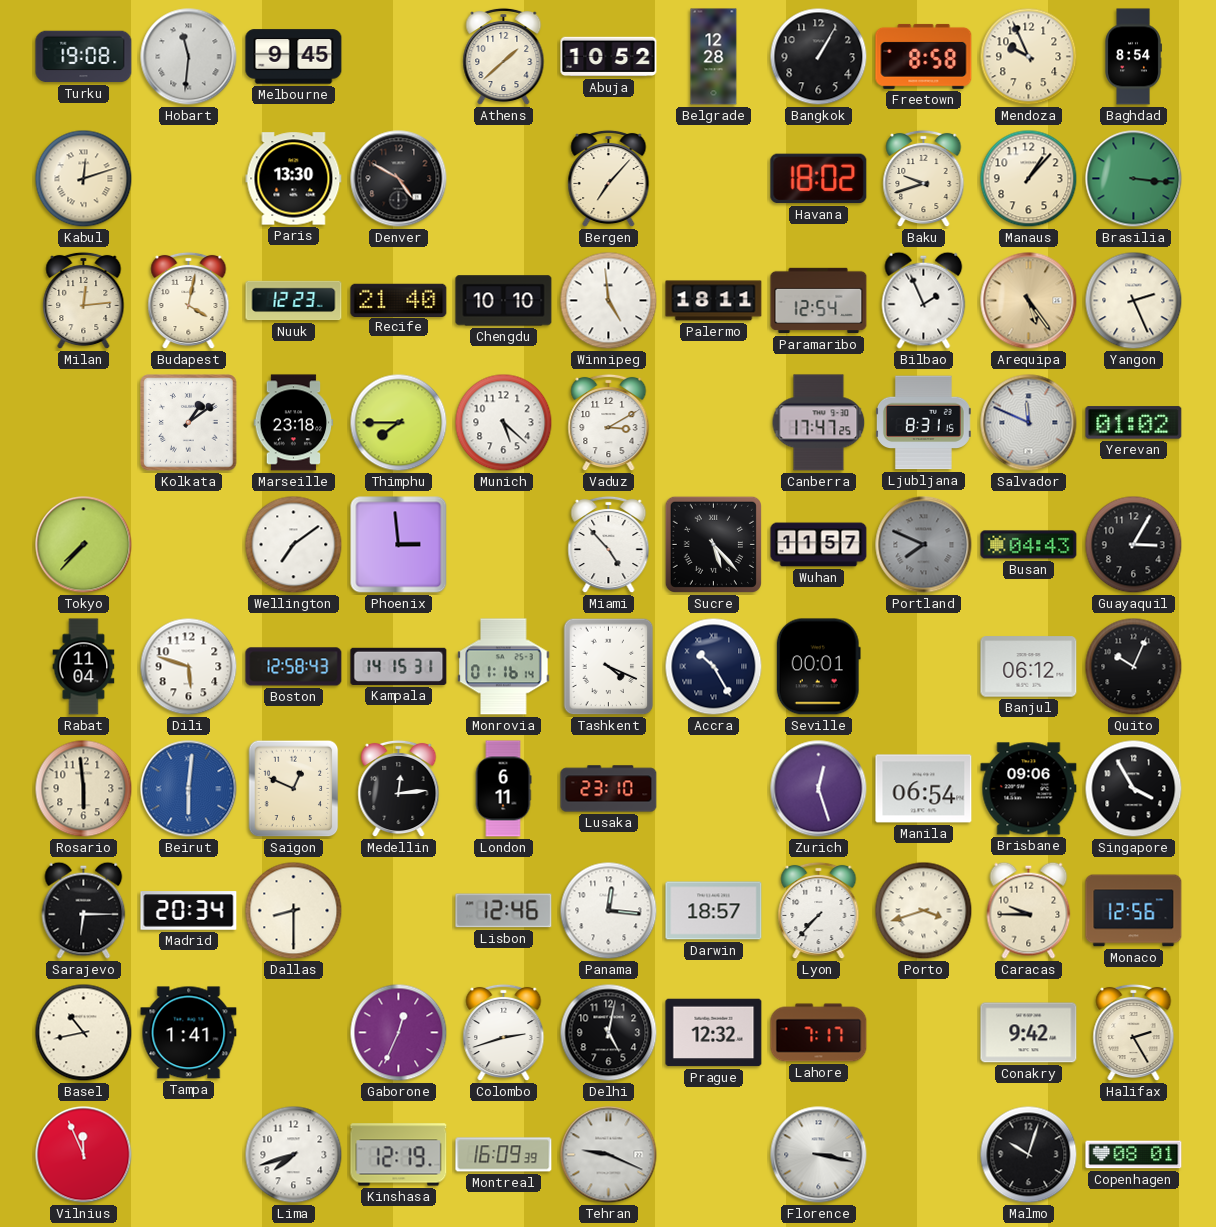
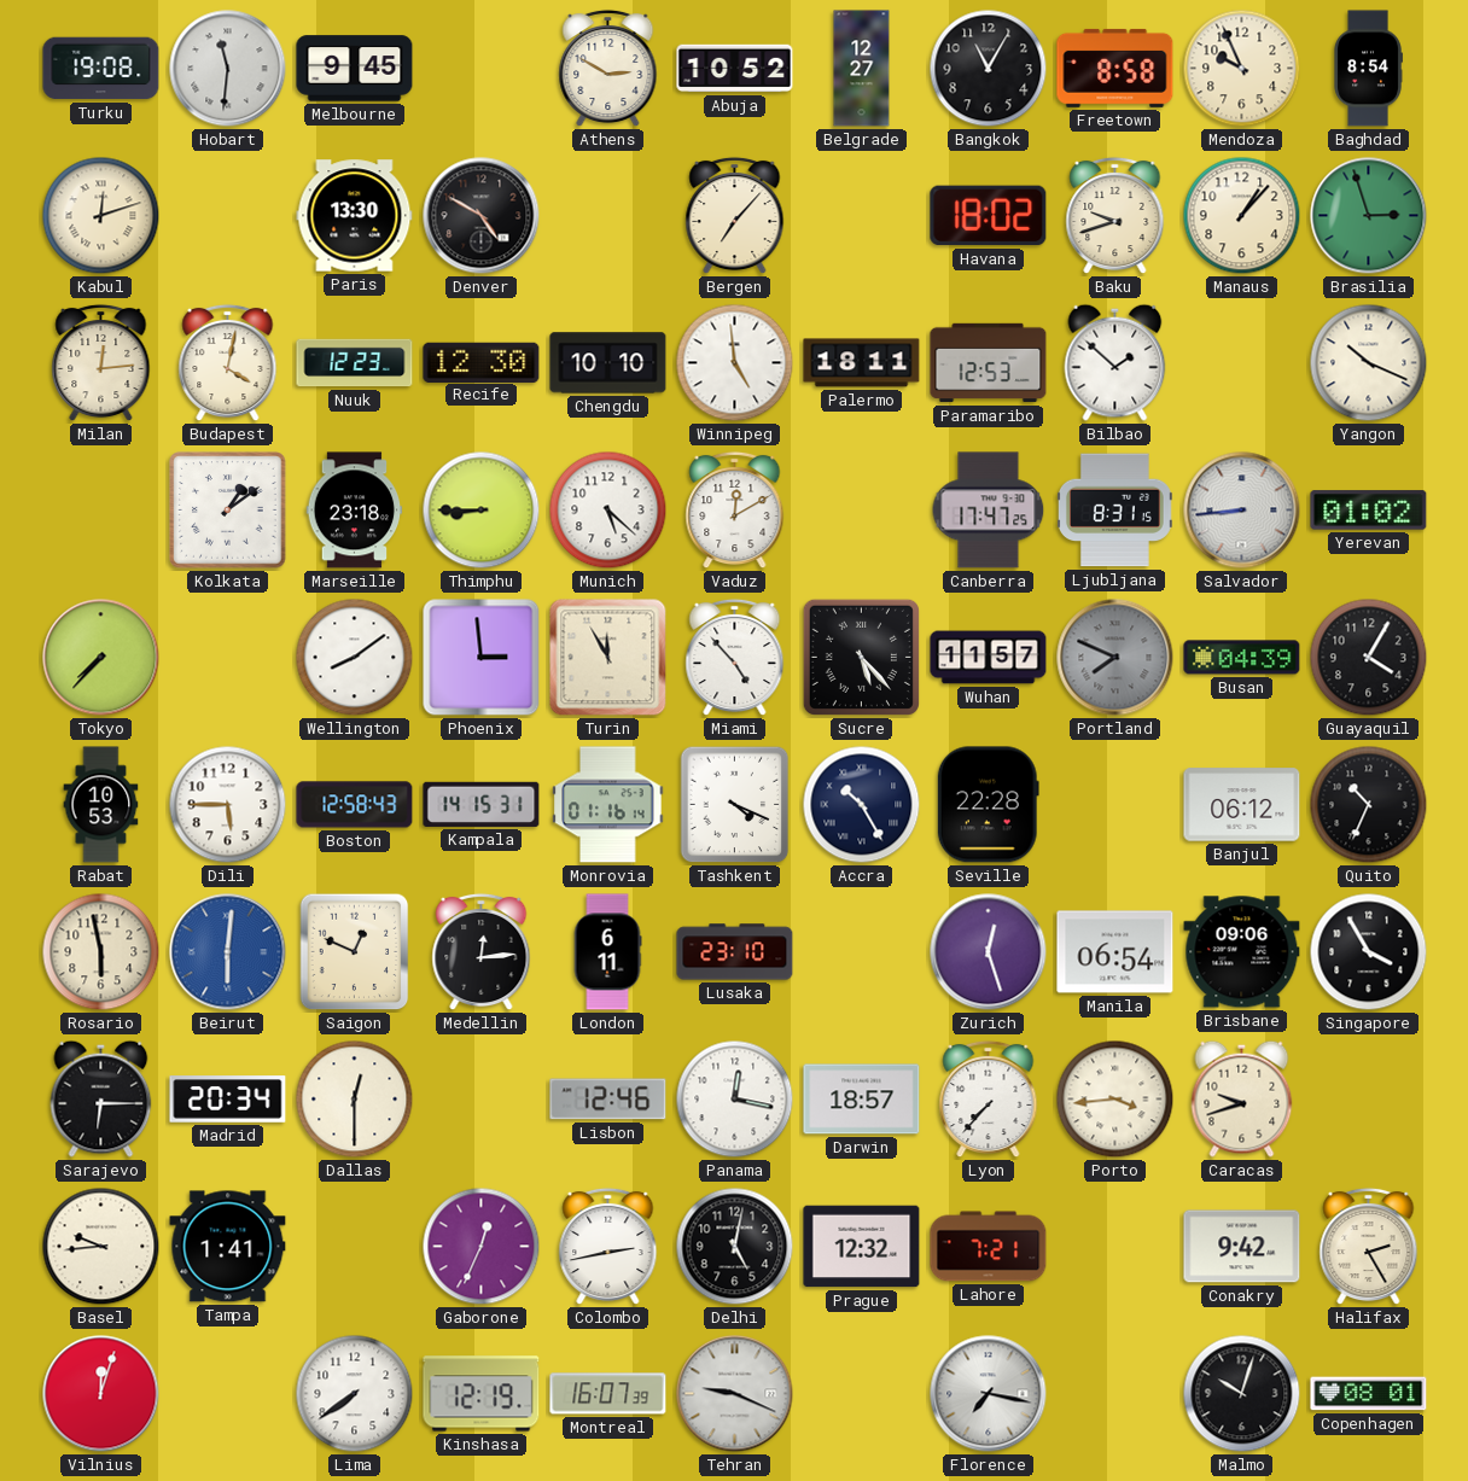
Athens: 1:38 -> 2:50
Belgrade: 12:28 -> 12:27
Bangkok: 1:05 -> 11:05
Brasilia: 3:16 -> 2:57
Recife: 21:40 -> 12:30
Paramaribo: 12:54 -> 12:53
Bilbao: 1:56 -> 1:52
Arequipa: 5:24 -> none
Yangon: 2:26 -> 10:19
Thimphu: 7:45 -> 8:45
Vaduz: 3:10 -> 12:10
Salvador: 11:49 -> 8:44
Wellington: 7:09 -> 8:09
Turin: none -> 11:55
Busan: 04:43 -> 04:39
Guayaquil: 3:05 -> 4:05
Rabat: 11:04 -> 10:53
Dili: 5:48 -> 5:45
Seville: 00:01 -> 22:28
Quito: 10:04 -> 10:34
Rosario: 5:59 -> 5:58
Dallas: 8:30 -> 12:30
Panama: 12:16 -> 12:17
Porto: 3:42 -> 3:44
Caracas: 9:45 -> 9:42
Monaco: 12:56 -> none
Basel: 10:43 -> 9:44
Colombo: 2:42 -> 2:43
Lahore: 7:17 -> 7:21
Vilnius: 11:56 -> 12:03
Lima: 7:42 -> 7:39
Montreal: 16:09 -> 16:07
Florence: 3:17 -> 7:17
